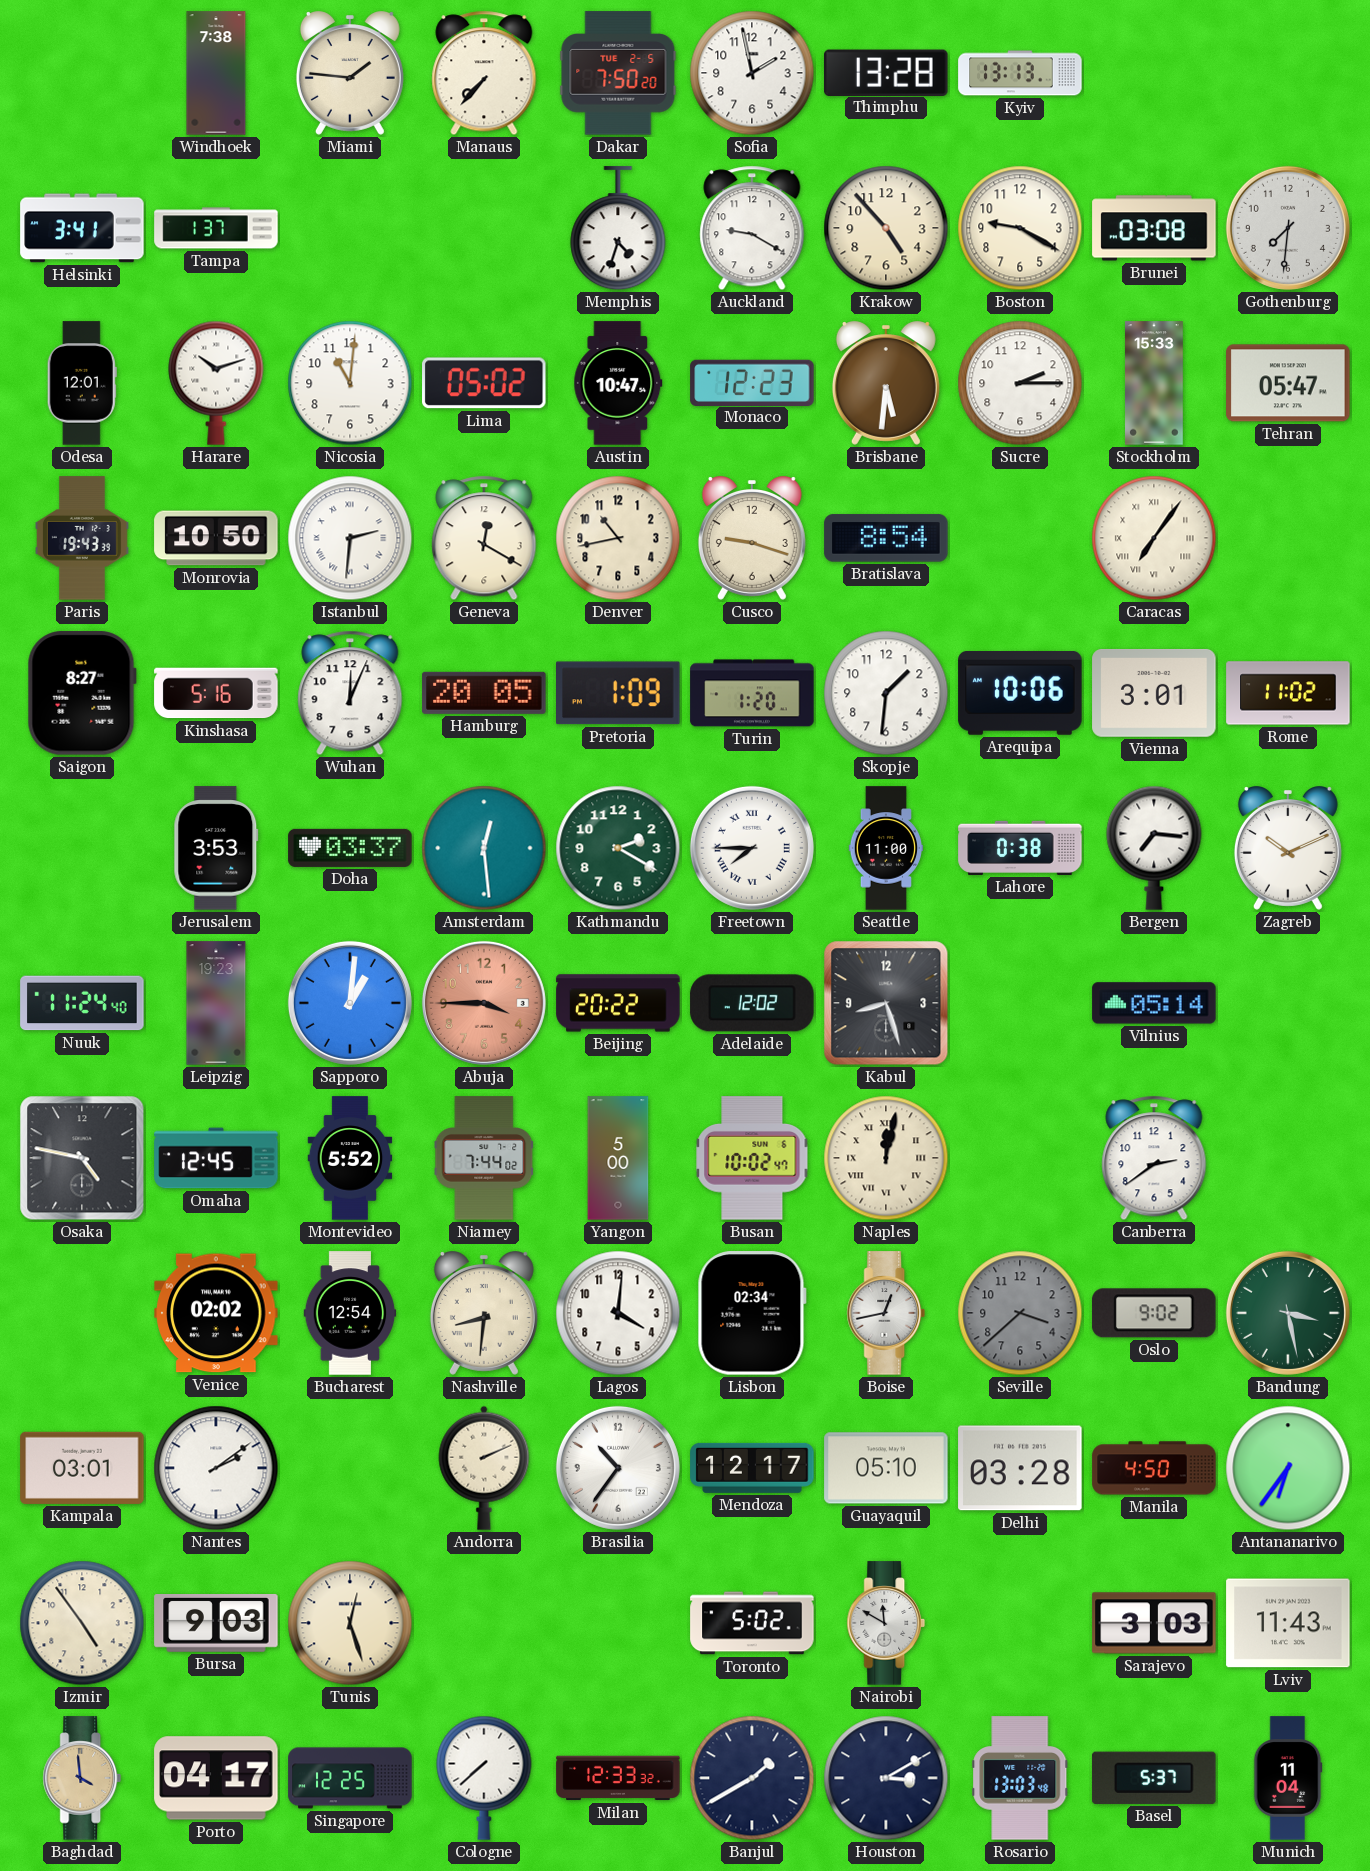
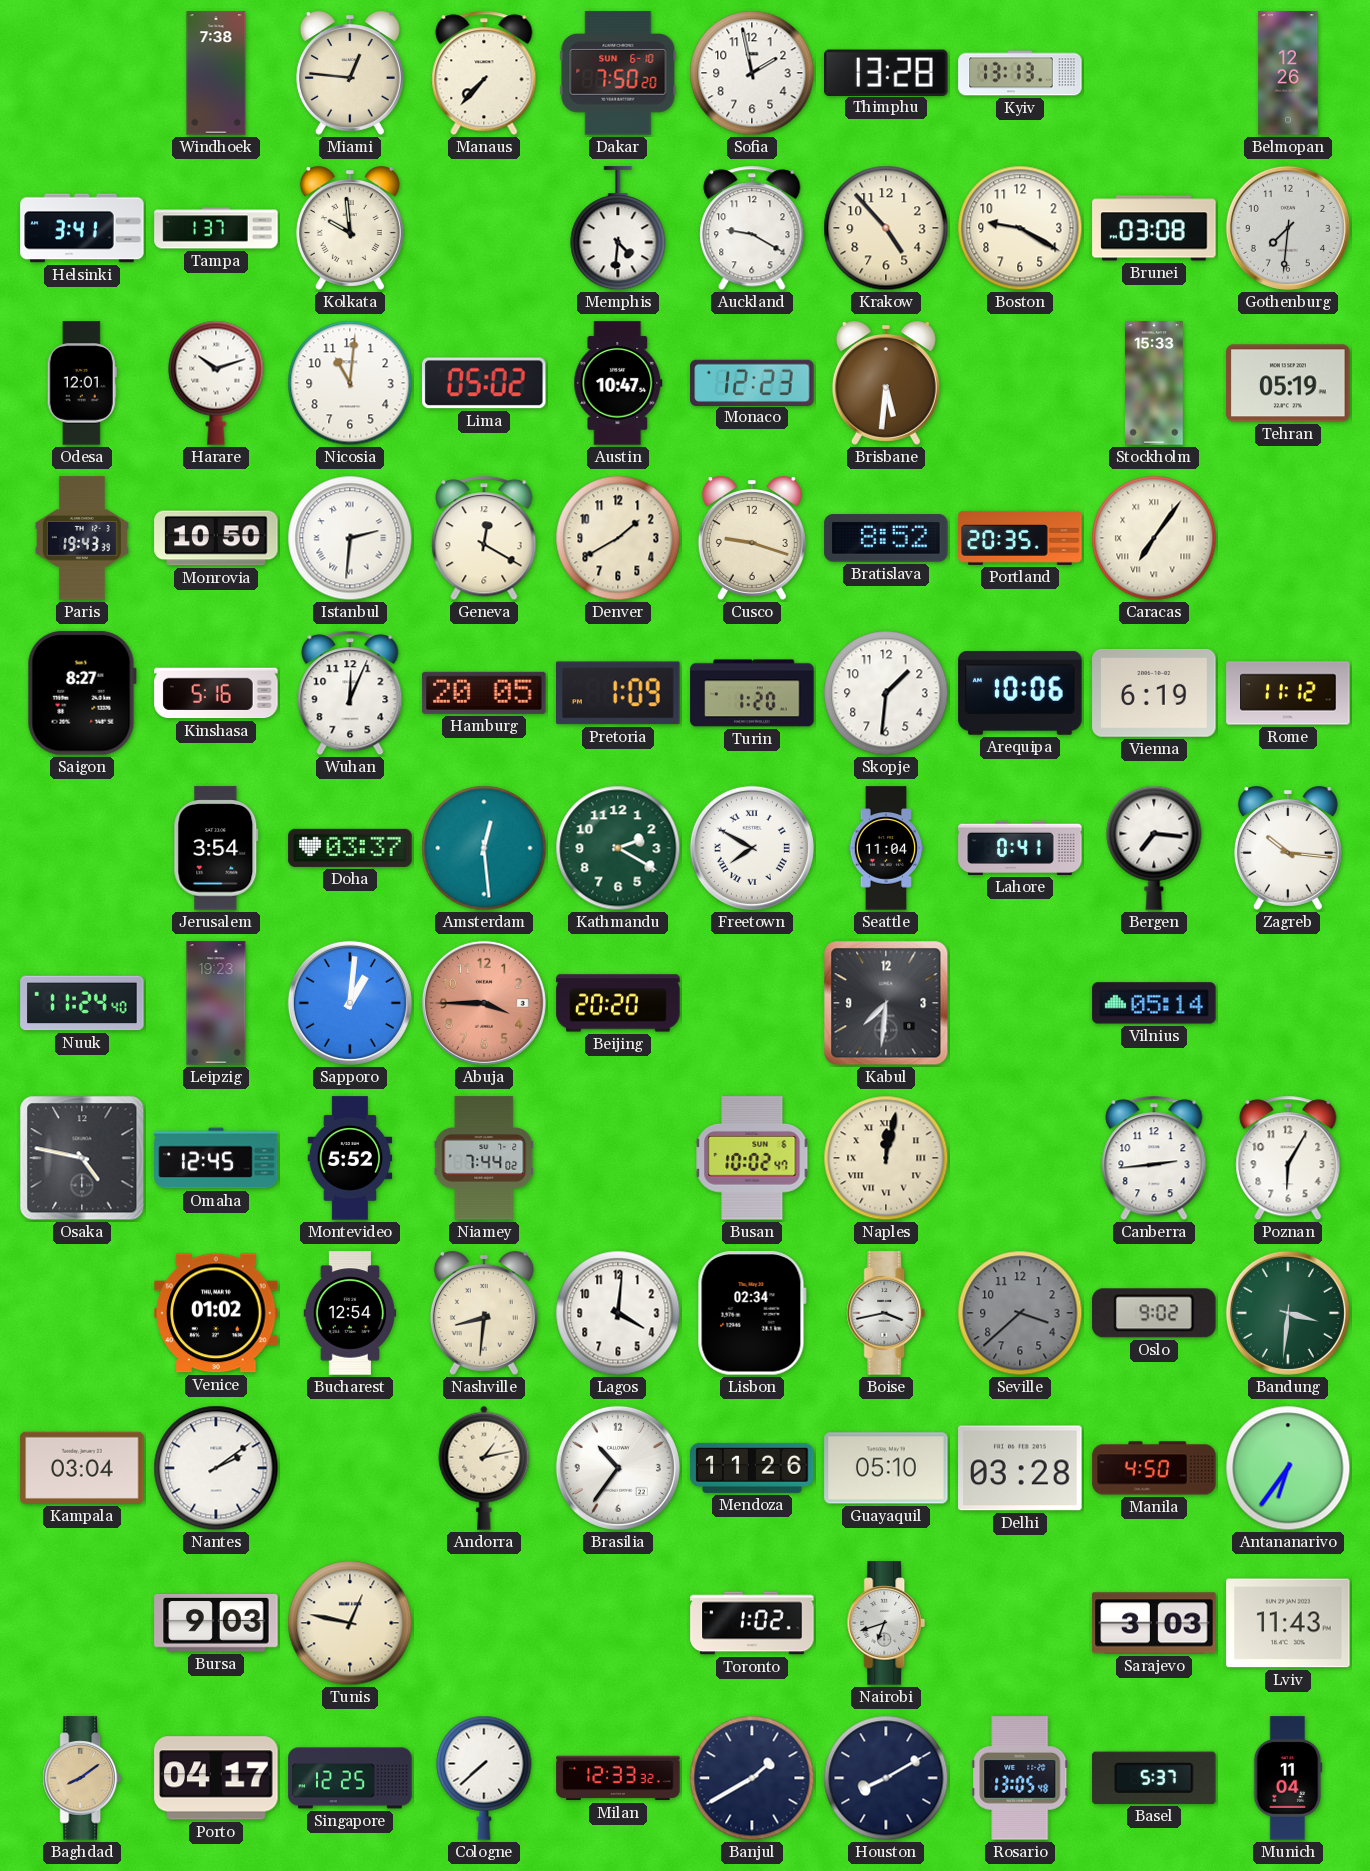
Miami: 1:46 -> 12:46
Dakar date: TUE 2-5 -> SUN 6-10
Belmopan: none -> 12:26
Kolkata: none -> 9:59
Memphis: 4:33 -> 4:31
Sucre: 2:15 -> none
Tehran: 05:47 -> 05:19
Denver: 10:43 -> 1:40
Bratislava: 8:54 -> 8:52
Portland: none -> 20:35
Vienna: 3:01 -> 6:19
Rome: 11:02 -> 11:12
Jerusalem: 3:53 -> 3:54
Freetown: 7:45 -> 7:50
Seattle: 11:00 -> 11:04
Lahore: 0:38 -> 0:41
Zagreb: 10:11 -> 10:16
Beijing: 20:22 -> 20:20
Adelaide: 12:02 -> none
Kabul: 8:27 -> 7:31
Yangon: 5:00 -> none
Canberra: 2:39 -> 2:44
Poznan: none -> 6:05
Venice: 02:02 -> 01:02
Boise: 12:43 -> 3:43
Bandung: 3:28 -> 3:31
Kampala: 03:01 -> 03:04
Andorra: 2:11 -> 1:13
Mendoza: 12:17 -> 11:26
Izmir: 4:54 -> none
Tunis: 12:27 -> 12:47
Toronto: 5:02 -> 1:02
Nairobi: 11:50 -> 6:42
Baghdad: 3:59 -> 8:09
Houston: 3:10 -> 8:10
Rosario: 13:03 -> 13:05
